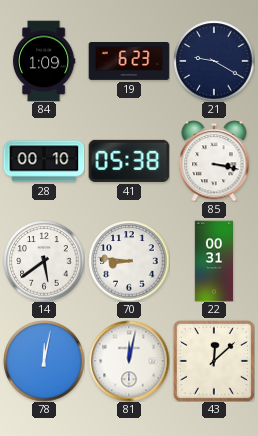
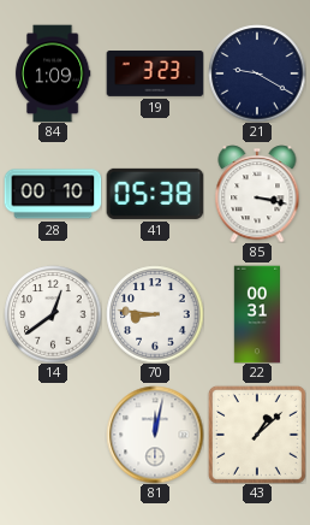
19: 6:23 -> 3:23
14: 5:39 -> 12:39
78: 12:02 -> none
43: 12:08 -> 1:08
